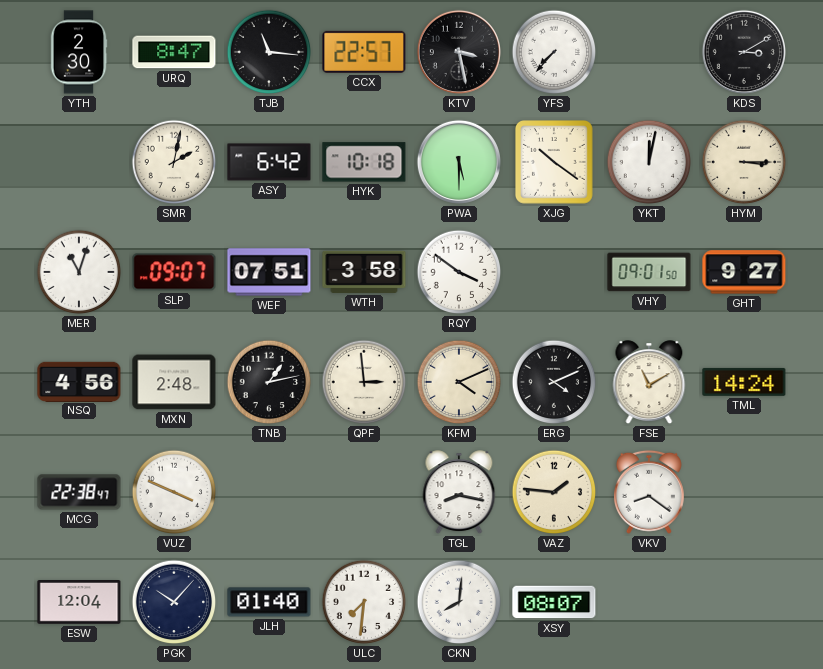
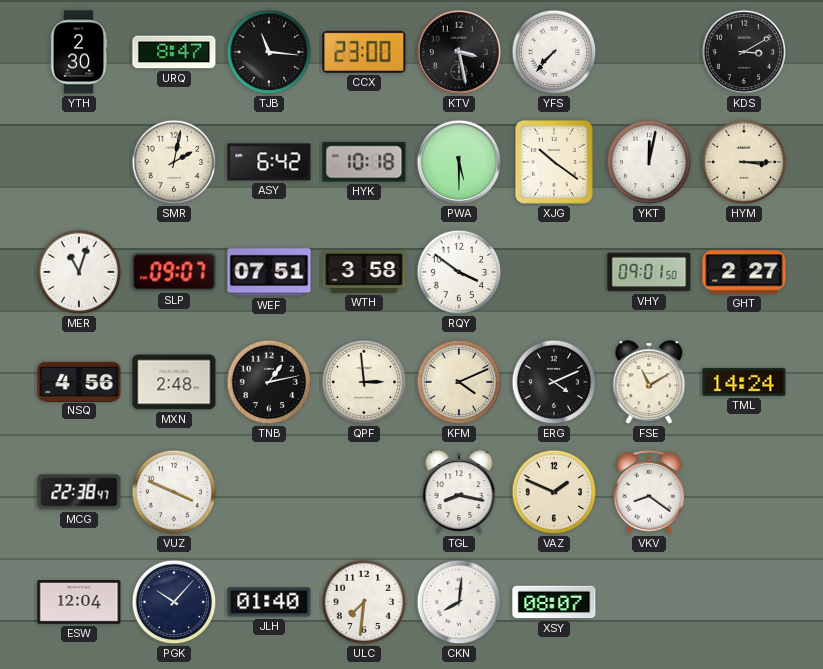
CCX: 22:57 -> 23:00
GHT: 9:27 -> 2:27
VAZ: 1:46 -> 1:49
